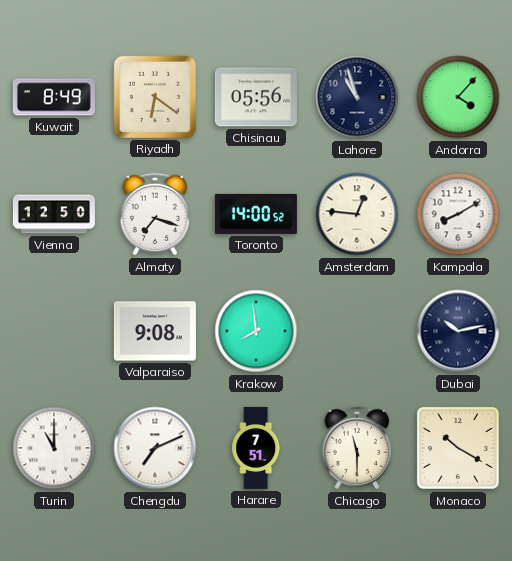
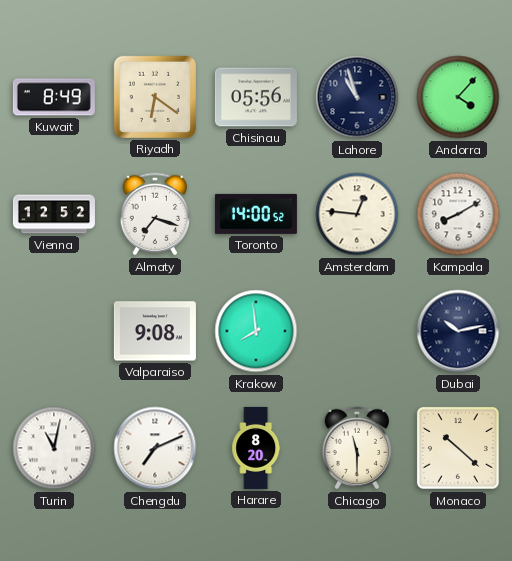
Vienna: 12:50 -> 12:52
Turin: 11:00 -> 11:02
Harare: 7:51 -> 8:20
Monaco: 10:20 -> 10:22
